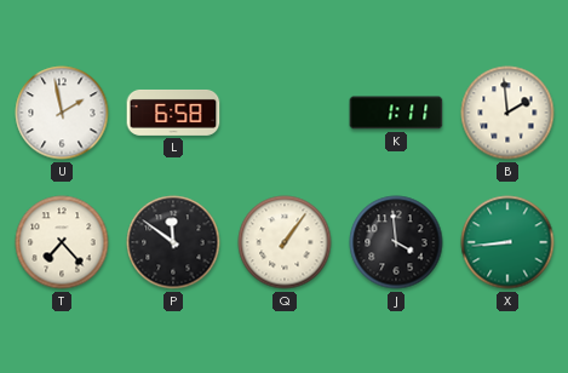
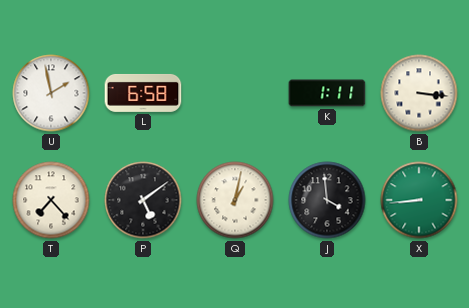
B: 1:59 -> 3:16
P: 11:51 -> 5:09
Q: 1:06 -> 1:02
